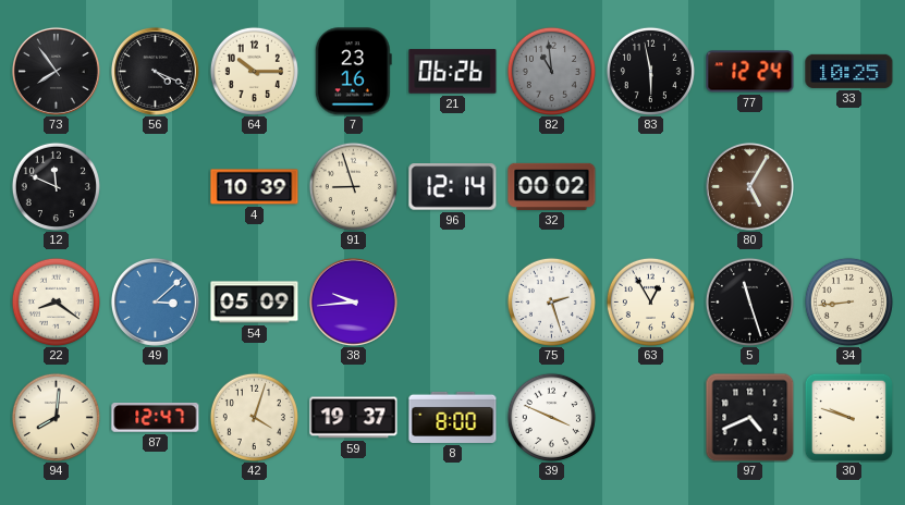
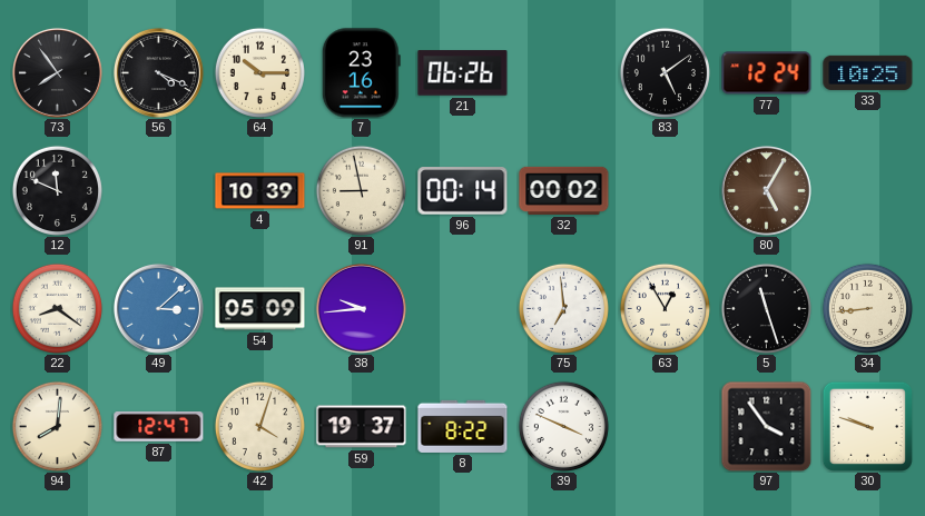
82: 10:59 -> none
83: 5:58 -> 5:09
91: 8:57 -> 8:58
96: 12:14 -> 00:14
75: 2:27 -> 6:59
8: 8:00 -> 8:22
97: 4:41 -> 3:54
